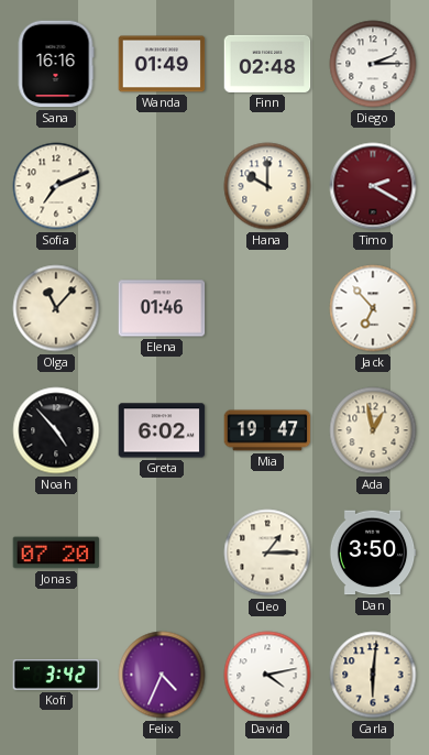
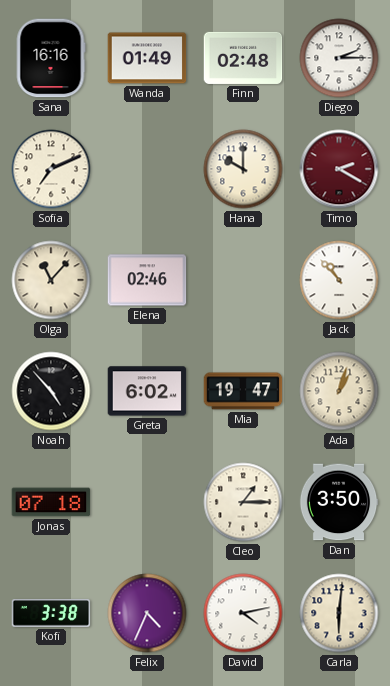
Elena: 01:46 -> 02:46
Jack: 6:53 -> 10:53
Ada: 12:58 -> 1:03
Jonas: 07:20 -> 07:18
Kofi: 3:42 -> 3:38
